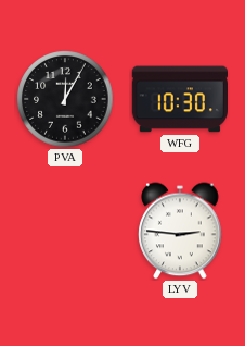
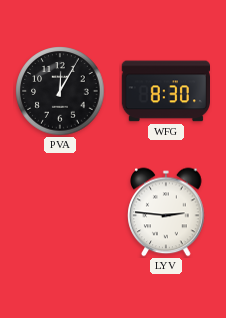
WFG: 10:30 -> 8:30
